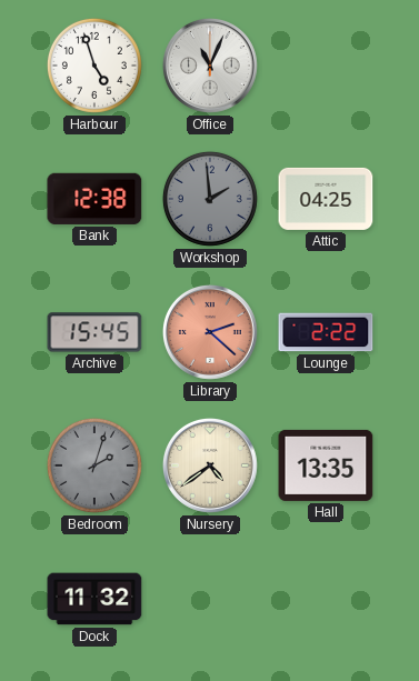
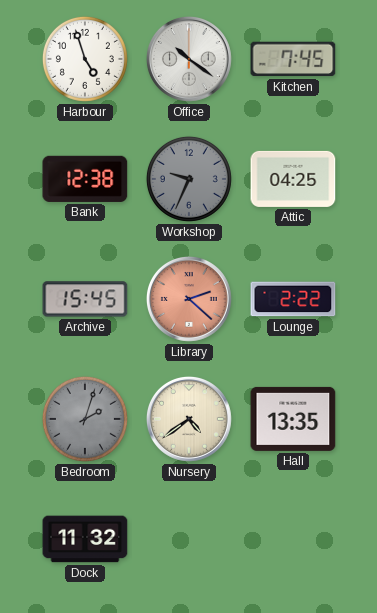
Office: 11:04 -> 10:21
Kitchen: none -> 7:45
Workshop: 1:59 -> 9:34
